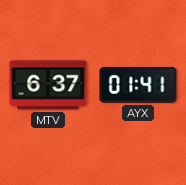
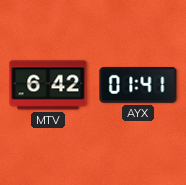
MTV: 6:37 -> 6:42
